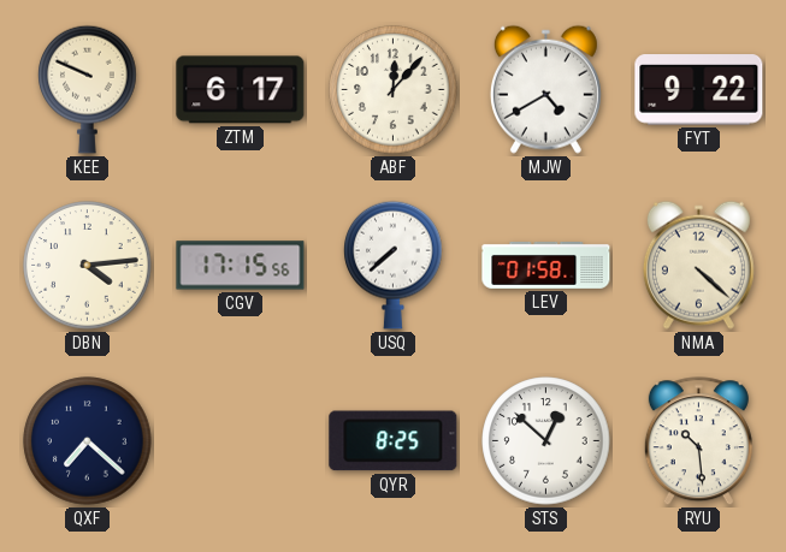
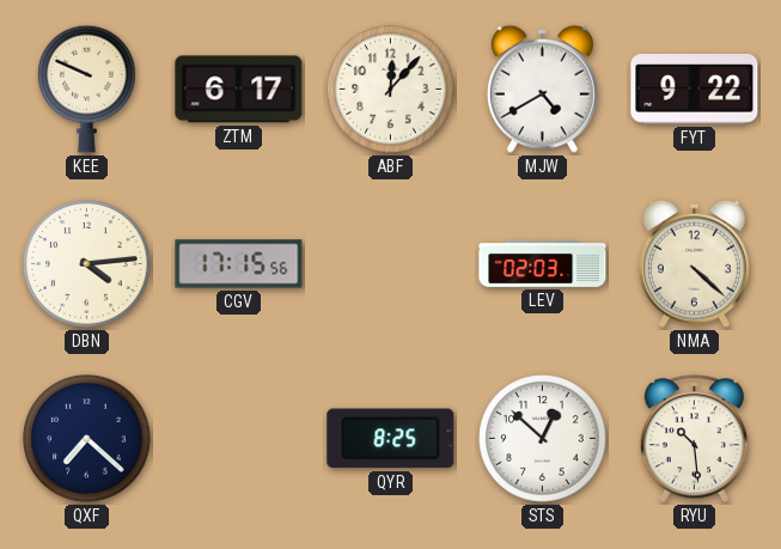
USQ: 7:38 -> none
LEV: 01:58 -> 02:03
